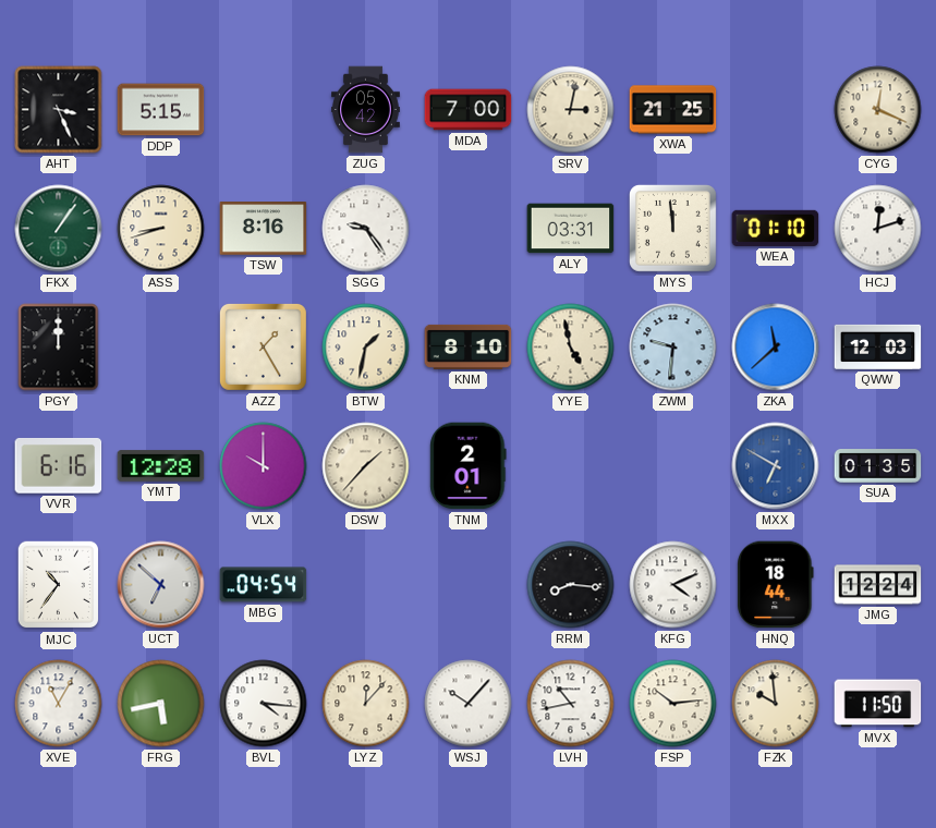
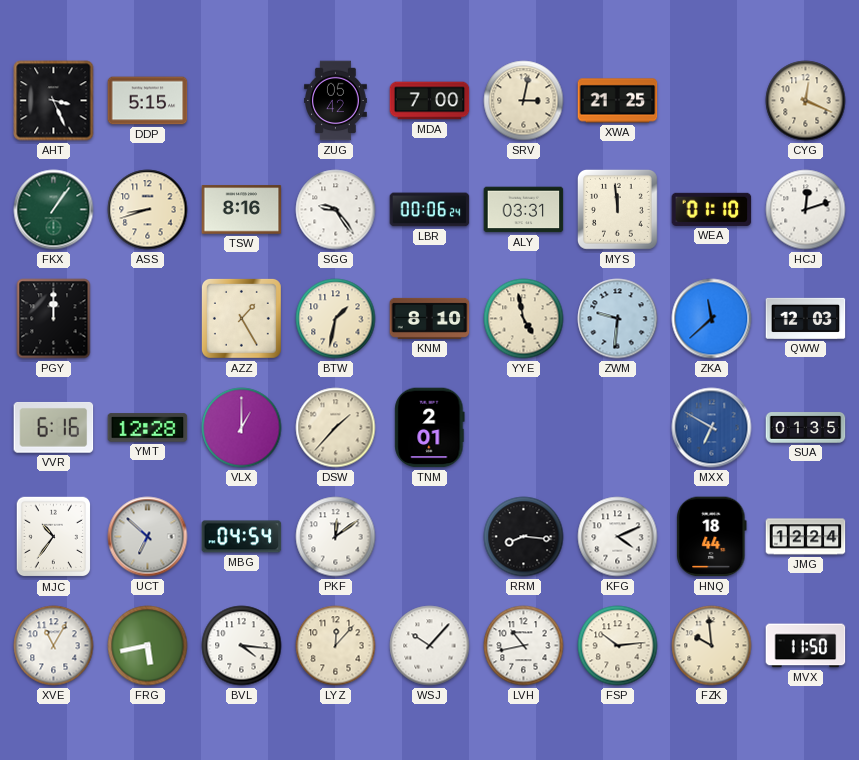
LBR: none -> 00:06
VLX: 10:00 -> 1:00
PKF: none -> 12:09
